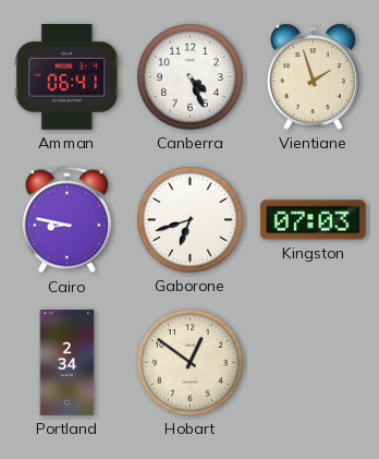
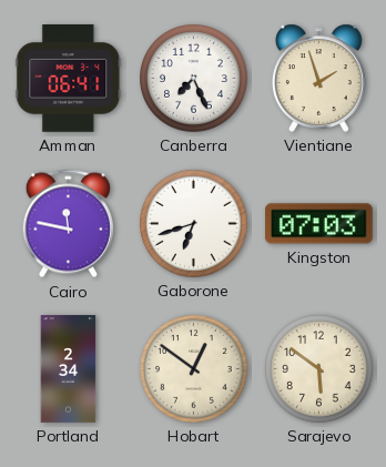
Canberra: 4:26 -> 7:26
Cairo: 8:47 -> 11:47
Sarajevo: none -> 5:51
